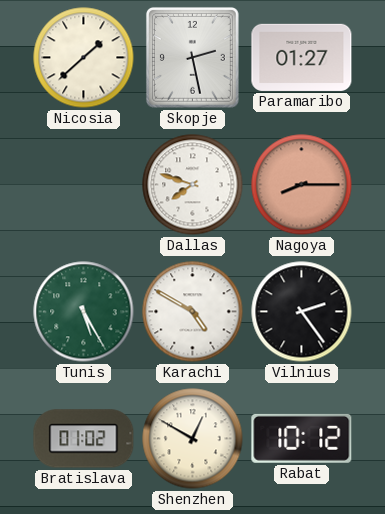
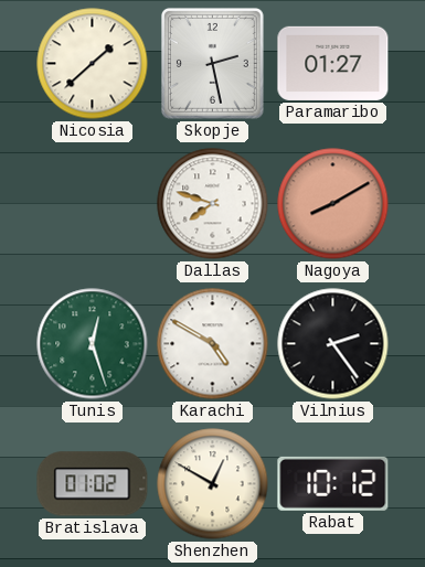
Nagoya: 8:15 -> 8:10
Tunis: 5:25 -> 12:27
